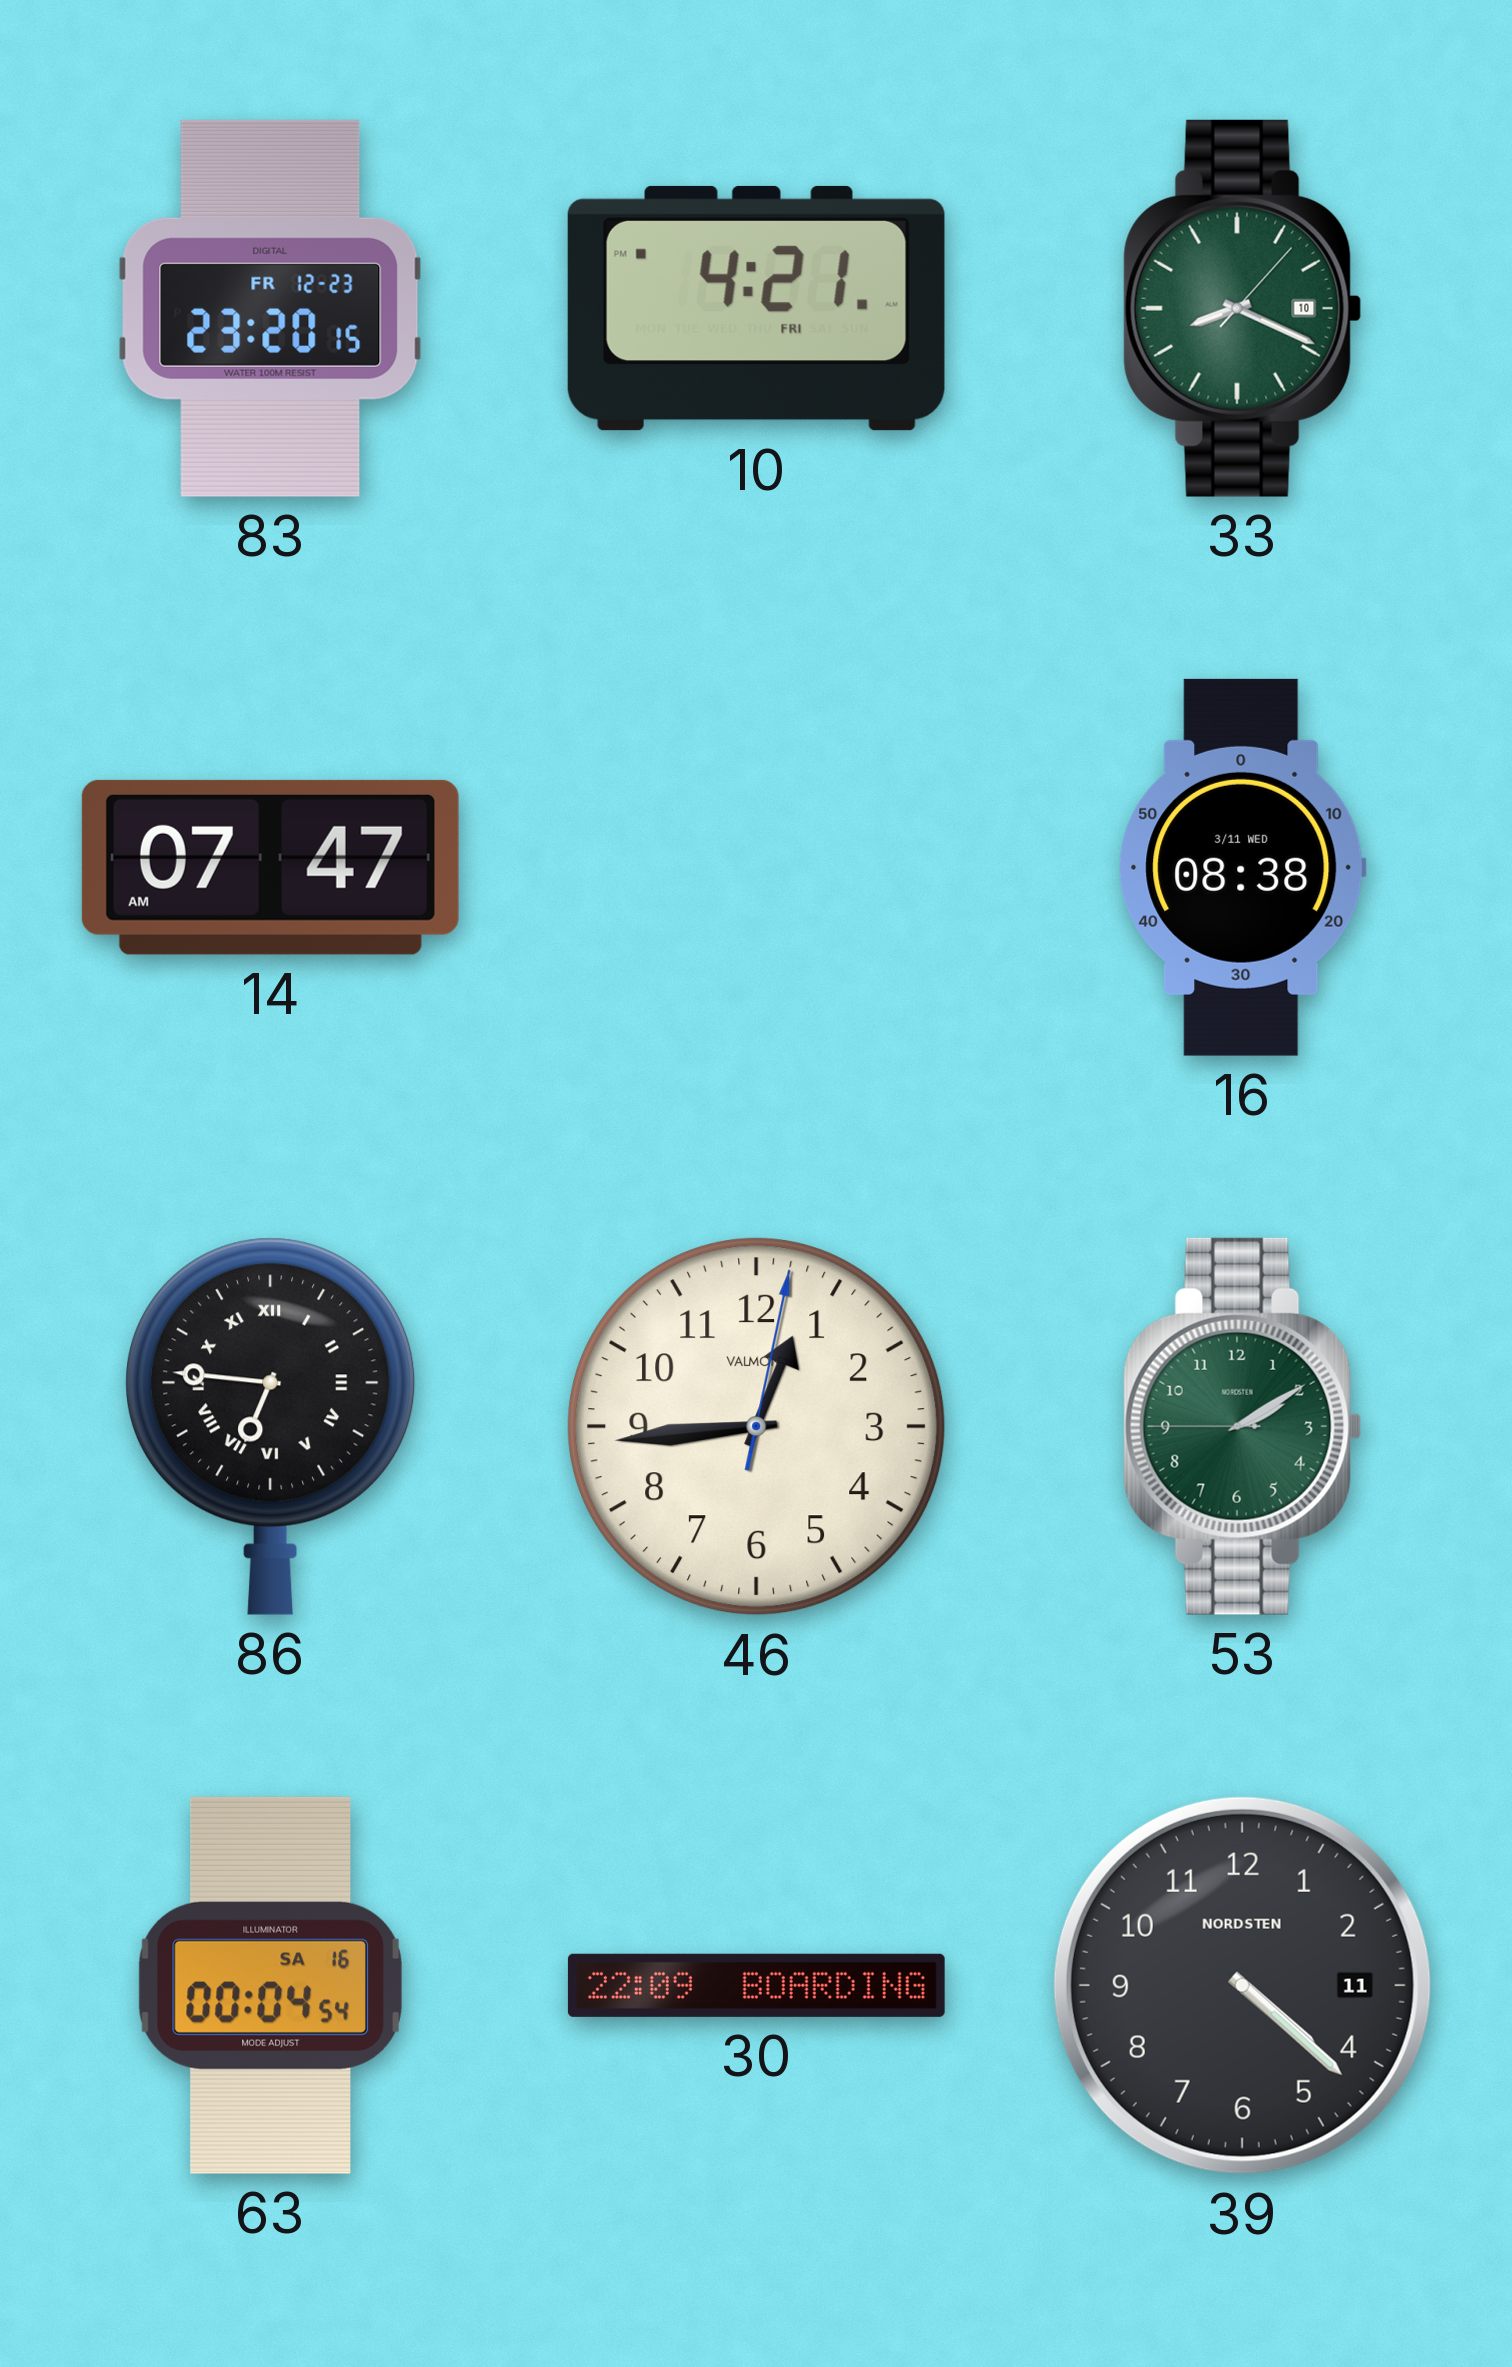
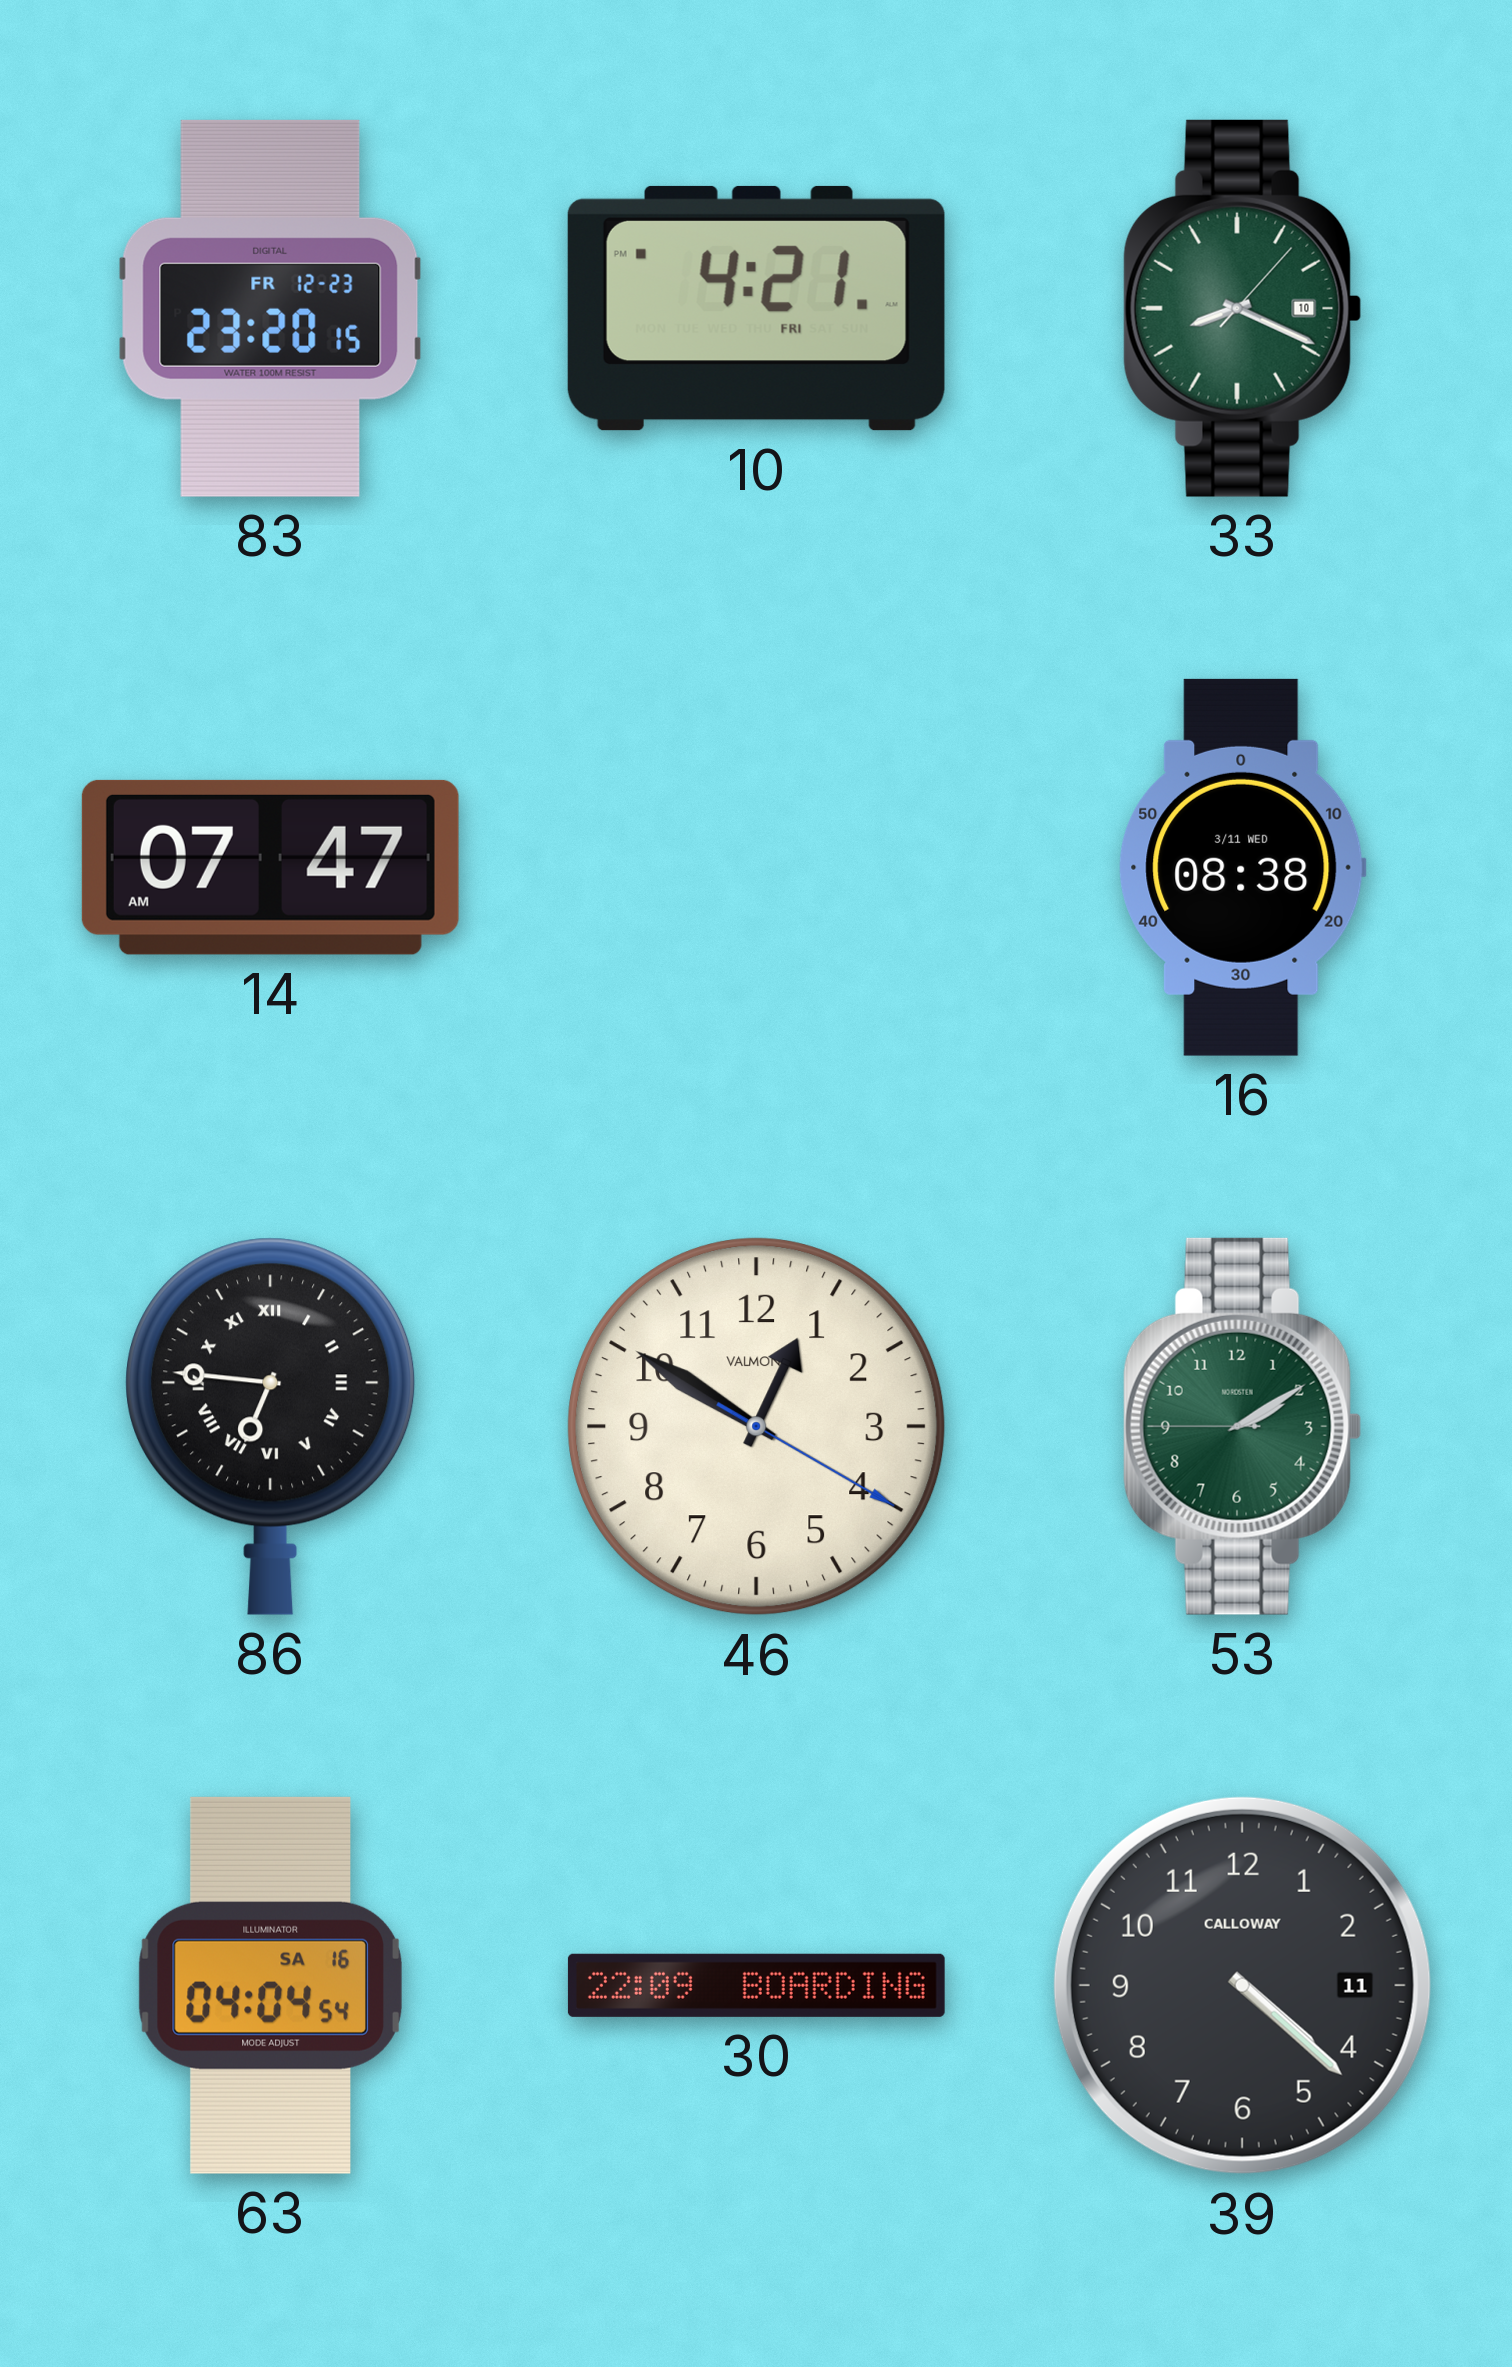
46: 12:44 -> 12:50
63: 00:04 -> 04:04
39 brand: NORDSTEN -> CALLOWAY
